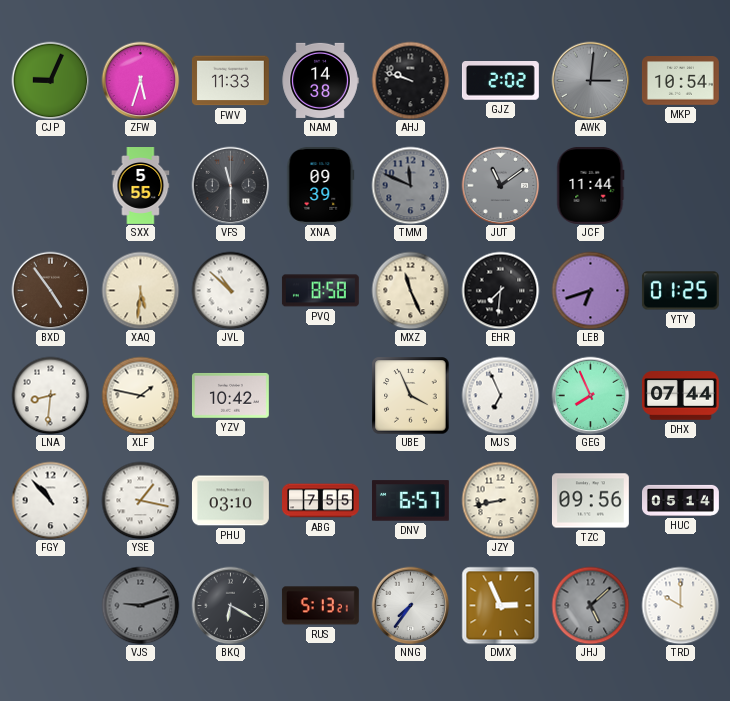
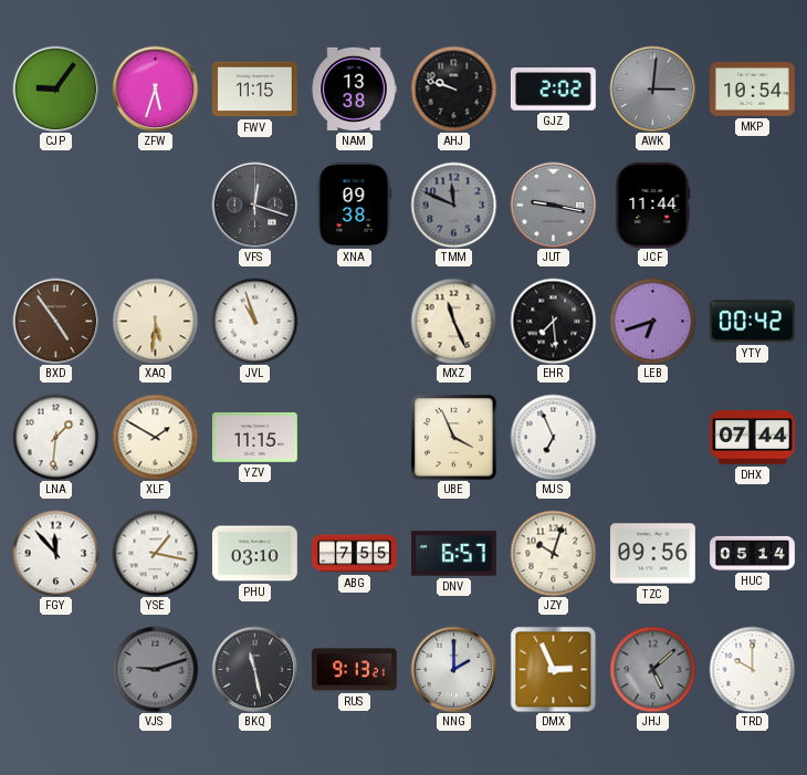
CJP: 9:04 -> 9:06
FWV: 11:33 -> 11:15
NAM: 14:38 -> 13:38
SXX: 5:55 -> none
VFS: 11:30 -> 12:18
XNA: 09:39 -> 09:38
JUT: 11:09 -> 9:17
JVL: 10:52 -> 10:57
PVQ: 8:58 -> none
EHR: 7:31 -> 7:29
YTY: 01:25 -> 00:42
LNA: 8:31 -> 1:31
XLF: 1:47 -> 1:50
YZV: 10:42 -> 11:15
GEG: 7:56 -> none
FGY: 10:53 -> 11:53
JZY: 8:43 -> 10:03
BKQ: 6:20 -> 11:28
RUS: 5:13 -> 9:13
NNG: 7:36 -> 2:00
